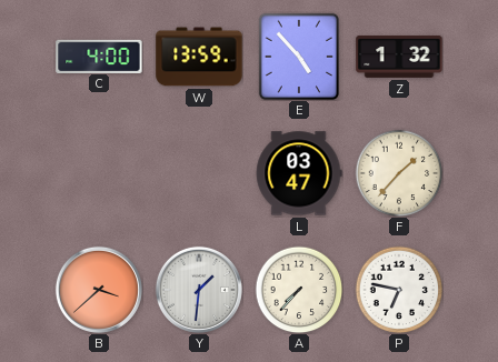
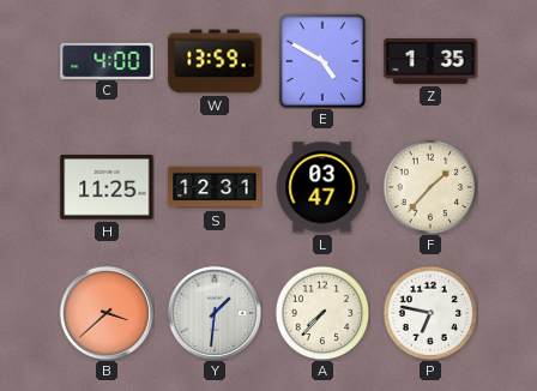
E: 4:53 -> 4:50
Z: 1:32 -> 1:35
H: none -> 11:25
S: none -> 12:31
